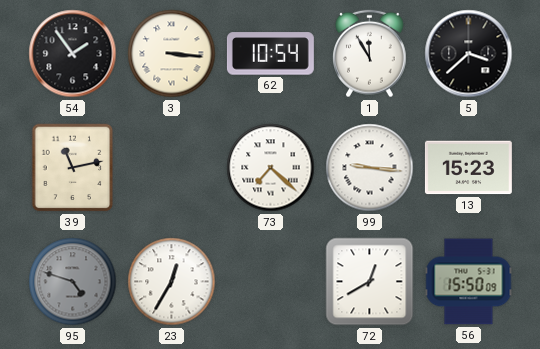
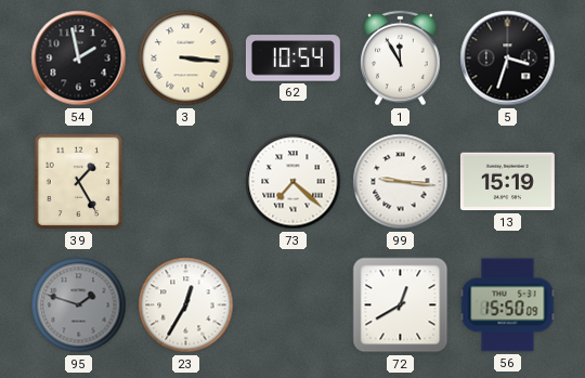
54: 1:54 -> 1:58
5: 3:38 -> 3:33
39: 11:13 -> 1:25
13: 15:23 -> 15:19
95: 4:48 -> 1:48
